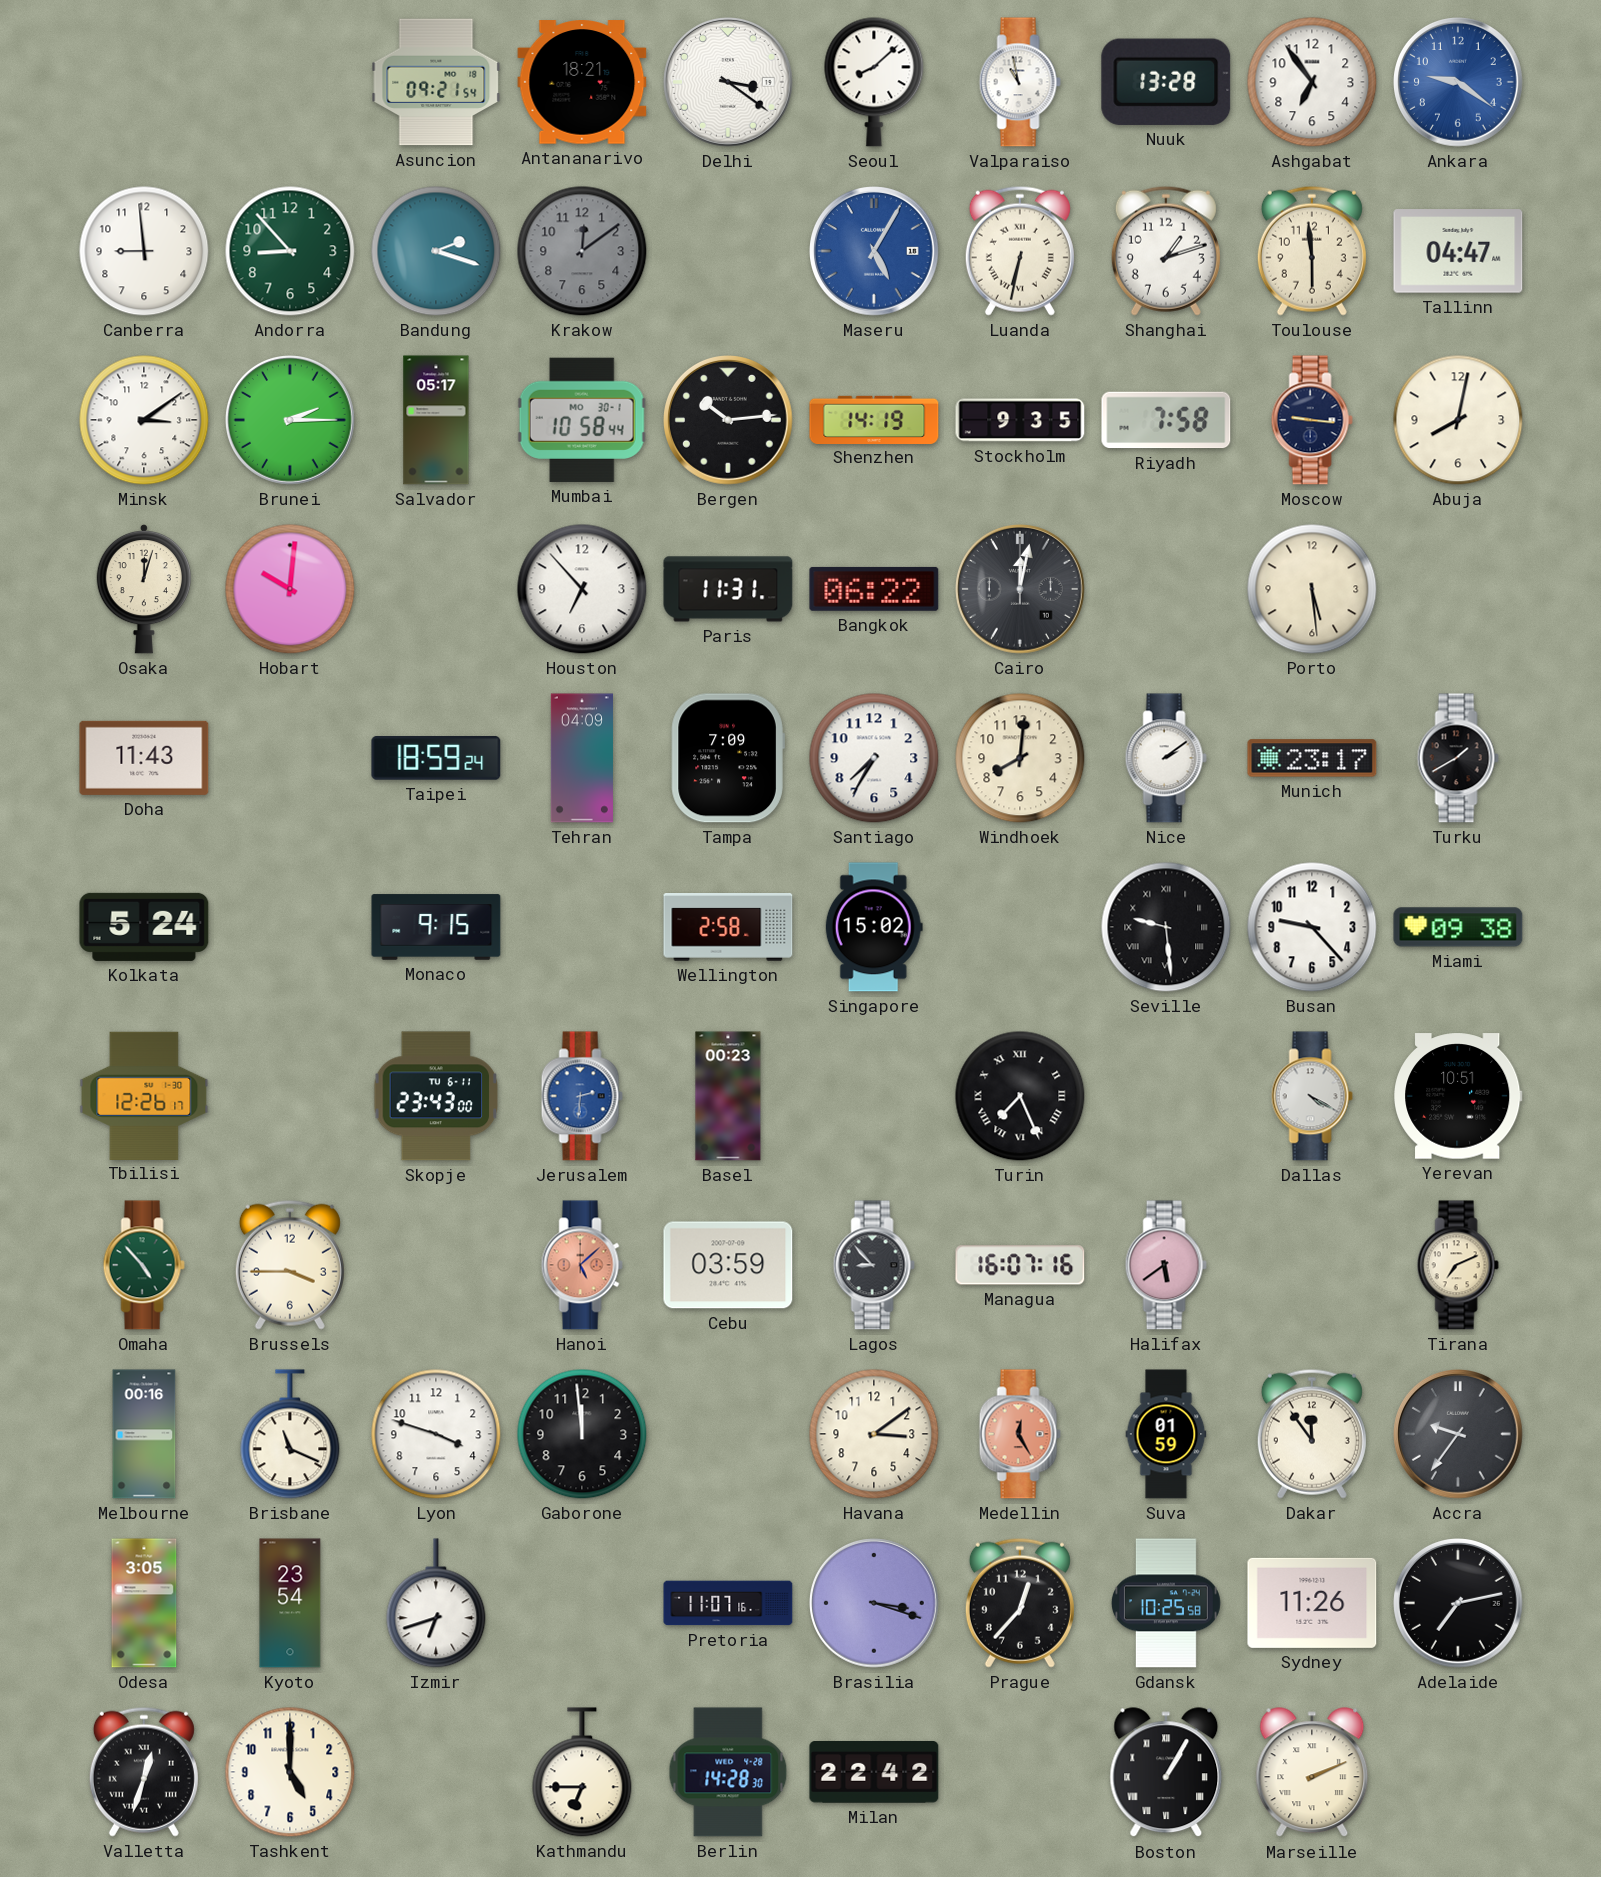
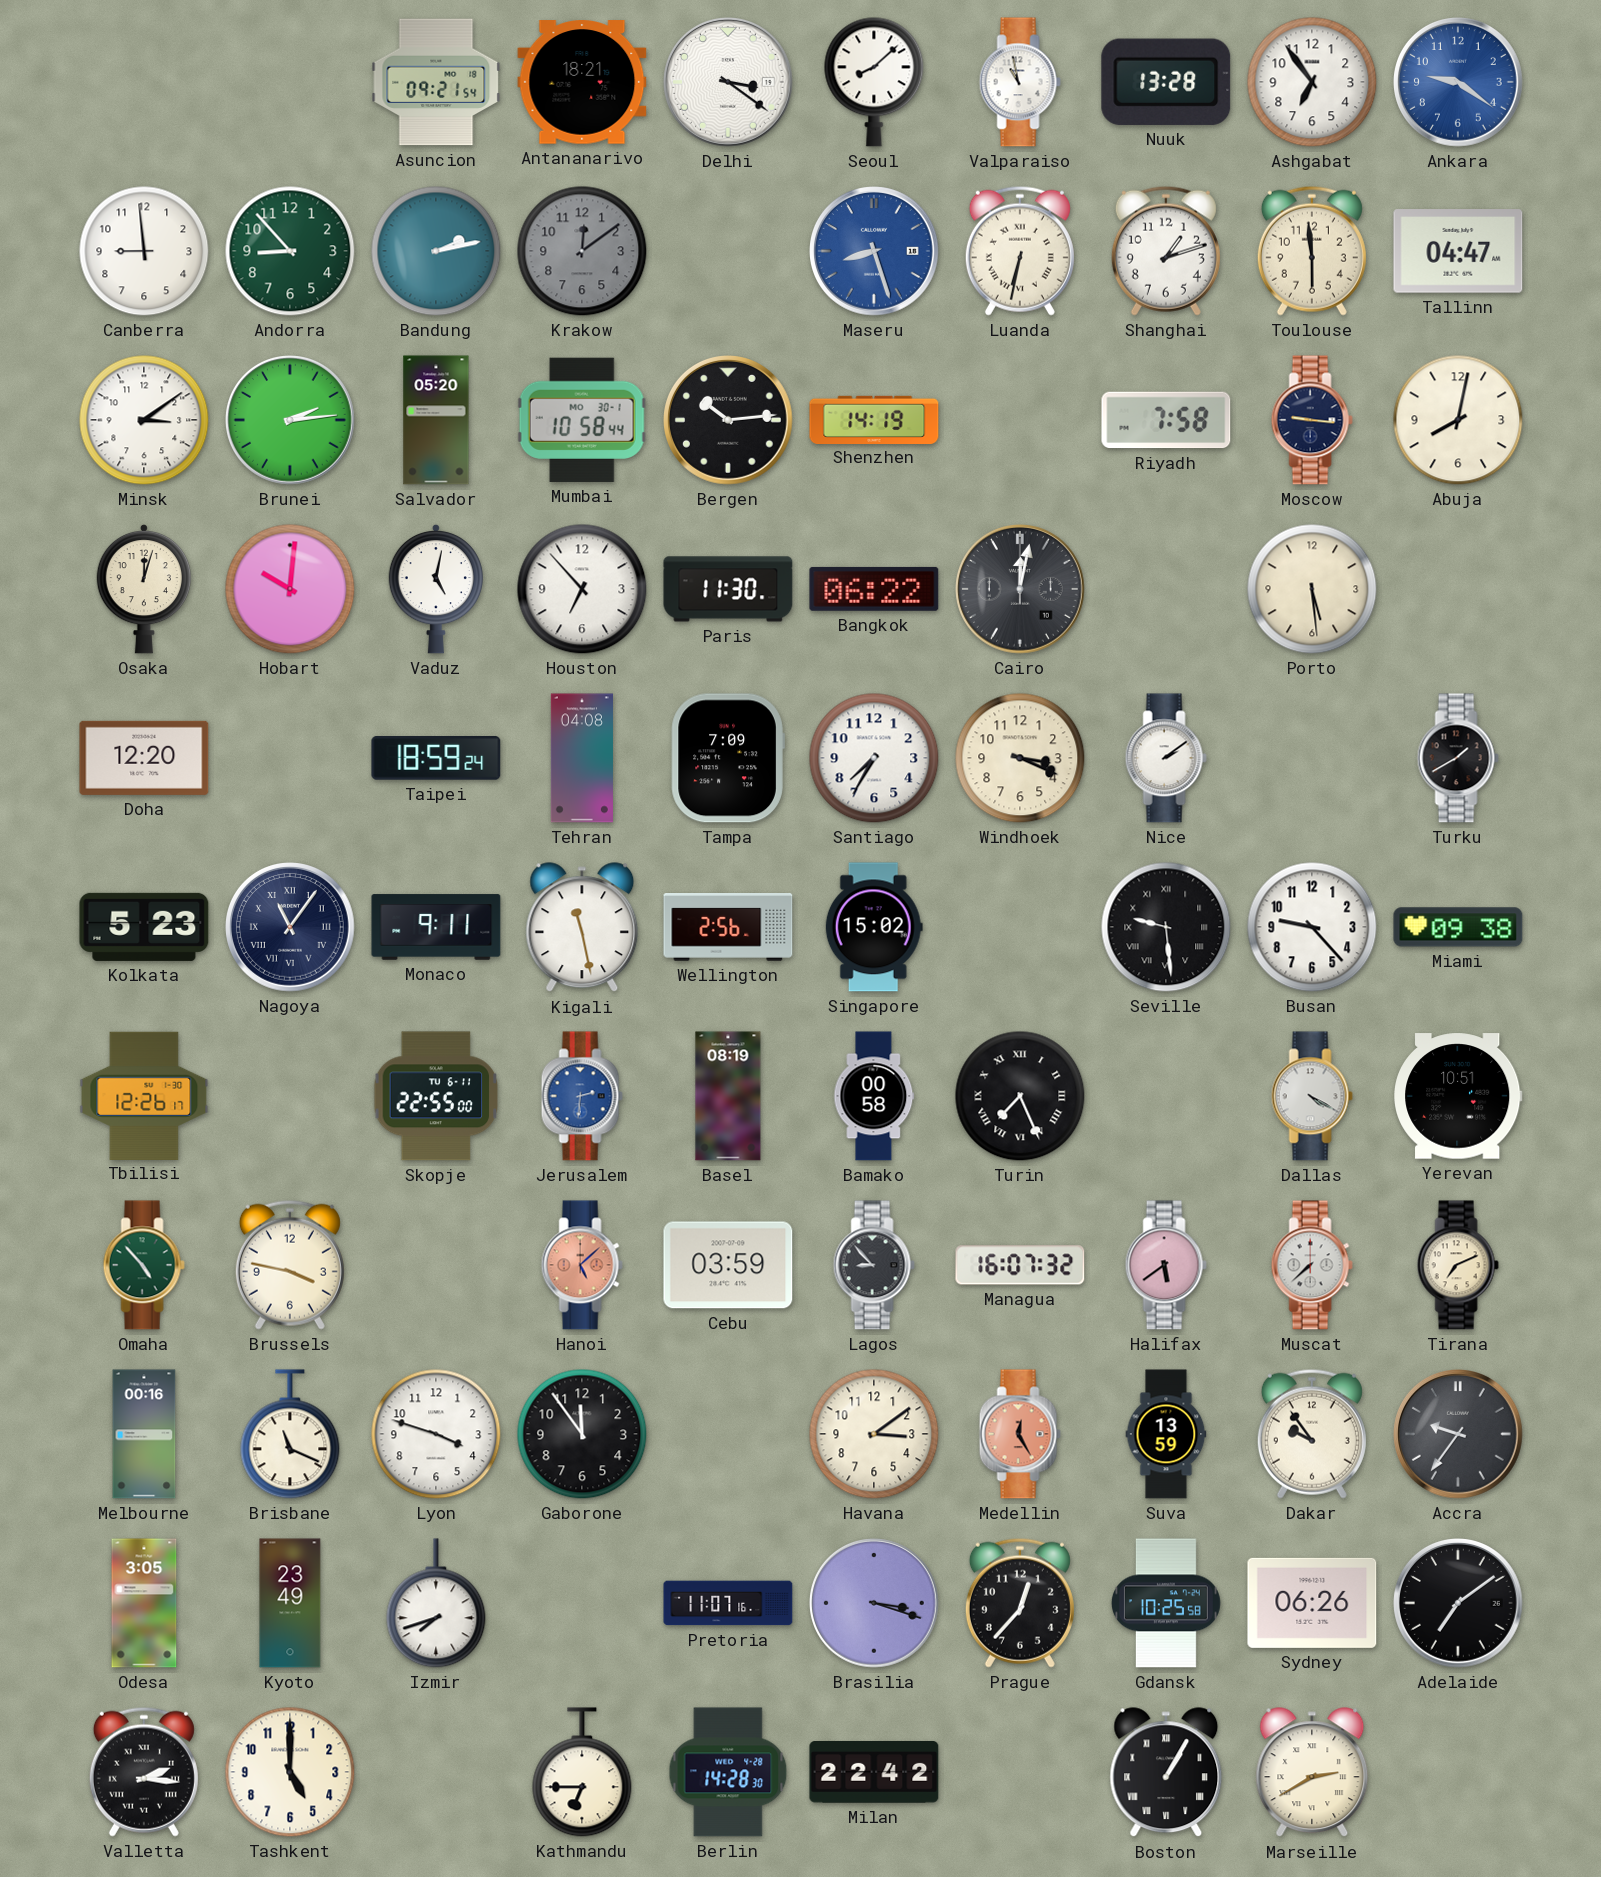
Bandung: 2:18 -> 2:13
Maseru: 5:05 -> 8:27
Brunei: 2:15 -> 2:14
Salvador: 05:17 -> 05:20
Stockholm: 9:35 -> none
Vaduz: none -> 5:02
Paris: 11:31 -> 11:30
Doha: 11:43 -> 12:20
Tehran: 04:09 -> 04:08
Windhoek: 8:01 -> 3:19
Munich: 23:17 -> none
Kolkata: 5:24 -> 5:23
Nagoya: none -> 11:06
Monaco: 9:15 -> 9:11
Kigali: none -> 11:28
Wellington: 2:58 -> 2:56
Skopje: 23:43 -> 22:55
Basel: 00:23 -> 08:19
Bamako: none -> 00:58
Brussels: 3:45 -> 3:47
Managua: 16:07:16 -> 16:07:32
Muscat: none -> 7:38
Gaborone: 11:59 -> 11:54
Suva: 01:59 -> 13:59
Dakar: 11:54 -> 9:54
Kyoto: 23:54 -> 23:49
Izmir: 6:42 -> 7:42
Sydney: 11:26 -> 06:26
Adelaide: 7:13 -> 7:09
Valletta: 12:33 -> 2:16
Marseille: 2:11 -> 2:40
